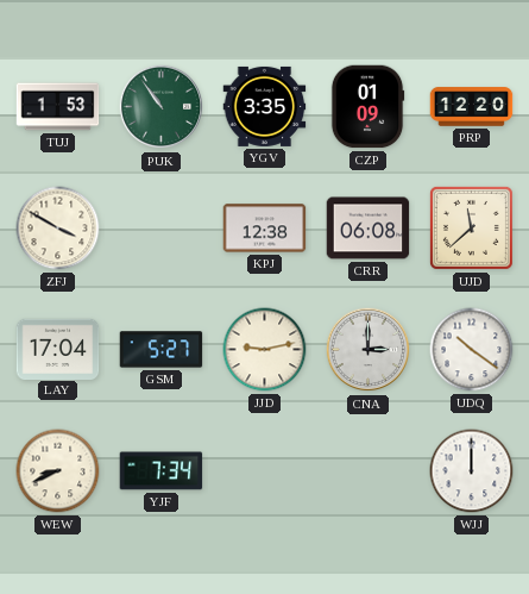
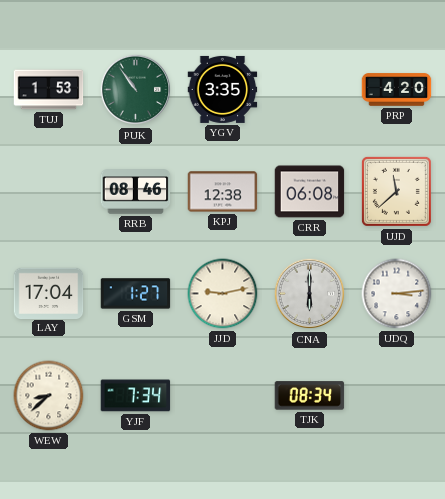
CZP: 01:09 -> none
PRP: 12:20 -> 4:20
ZFJ: 3:50 -> none
RRB: none -> 08:46
GSM: 5:27 -> 1:27
CNA: 3:00 -> 6:00
UDQ: 10:21 -> 3:14
WEW: 8:41 -> 8:38
TJK: none -> 08:34
WJJ: 12:00 -> none
